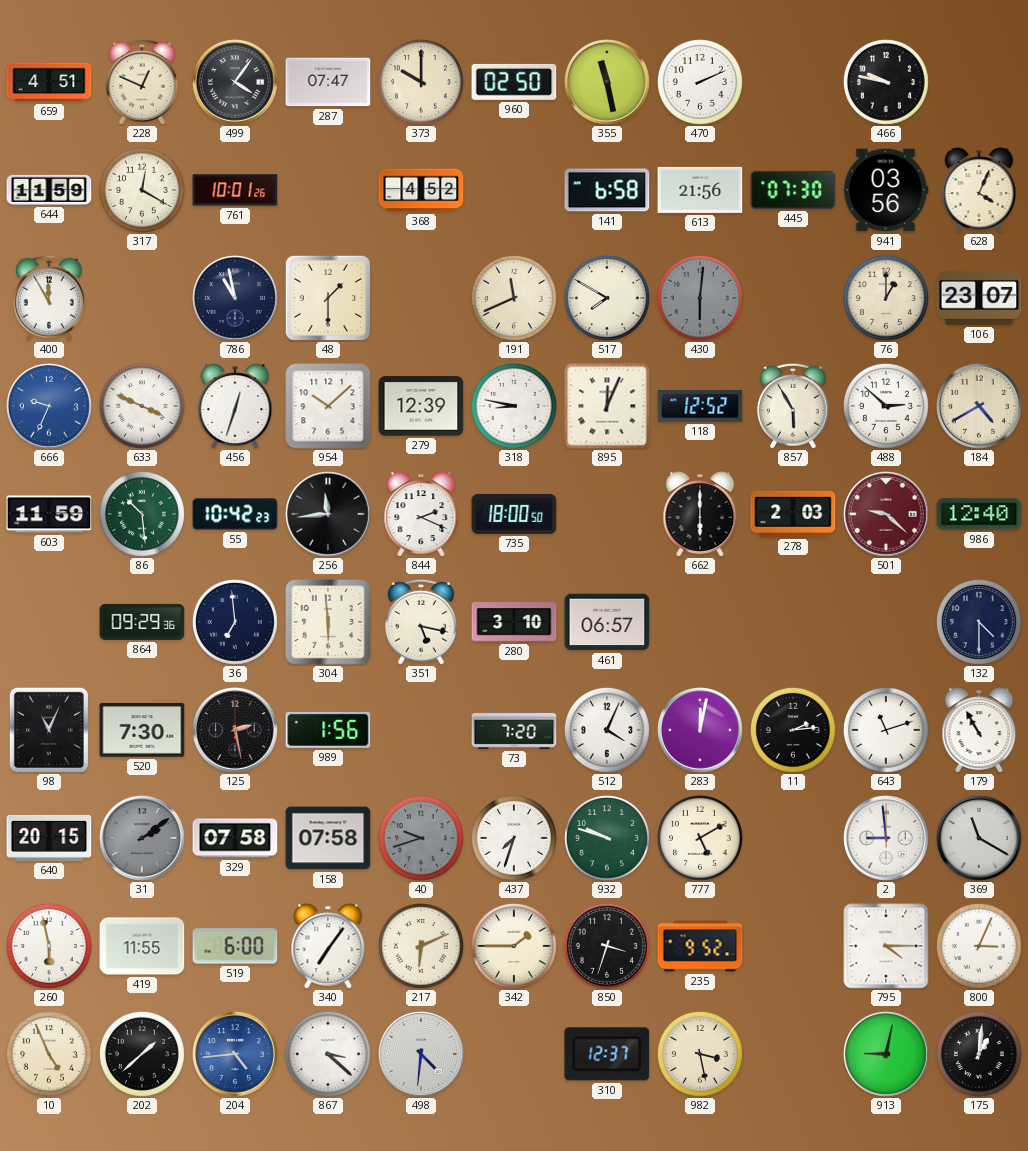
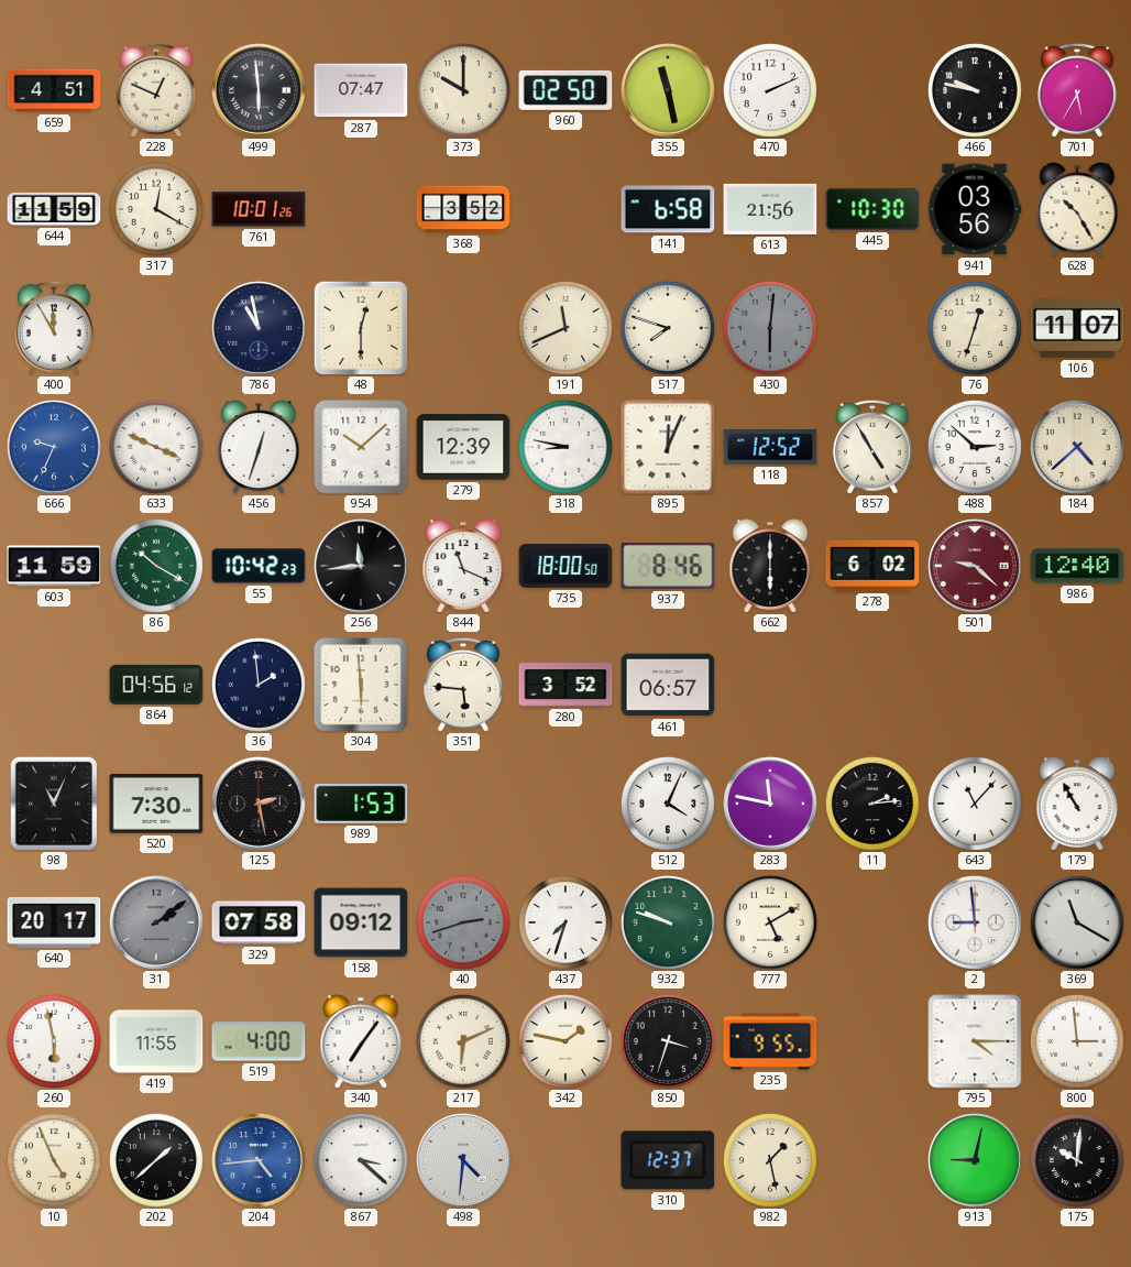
499: 4:06 -> 5:59
701: none -> 5:35
368: 4:52 -> 3:52
445: 07:30 -> 10:30
628: 4:04 -> 10:25
48: 1:30 -> 12:30
517: 7:50 -> 7:48
76: 1:00 -> 12:33
106: 23:07 -> 11:07
857: 5:55 -> 4:55
184: 4:40 -> 4:38
86: 10:29 -> 10:20
844: 2:19 -> 11:19
937: none -> 8:46
278: 2:03 -> 6:02
864: 09:29 -> 04:56
36: 6:59 -> 1:59
351: 5:17 -> 5:46
280: 3:10 -> 3:52
132: 4:30 -> none
989: 1:56 -> 1:53
73: 7:20 -> none
283: 12:02 -> 11:47
643: 11:12 -> 11:07
640: 20:15 -> 20:17
158: 07:58 -> 09:12
40: 9:42 -> 2:42
519: 6:00 -> 4:00
342: 1:45 -> 1:47
235: 9:52 -> 9:55
800: 3:04 -> 2:59
982: 3:28 -> 1:28
175: 1:01 -> 10:01
